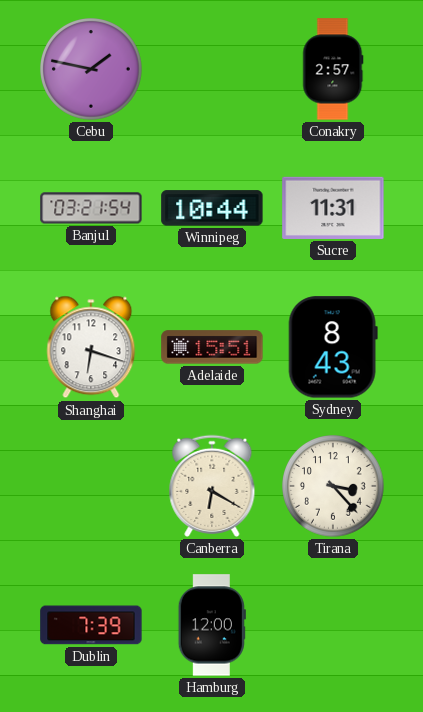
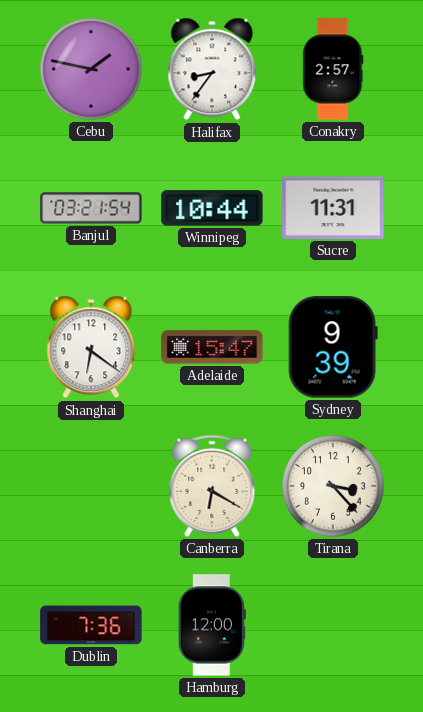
Halifax: none -> 8:36
Shanghai: 6:18 -> 6:21
Adelaide: 15:51 -> 15:47
Sydney: 8:43 -> 9:39
Dublin: 7:39 -> 7:36
